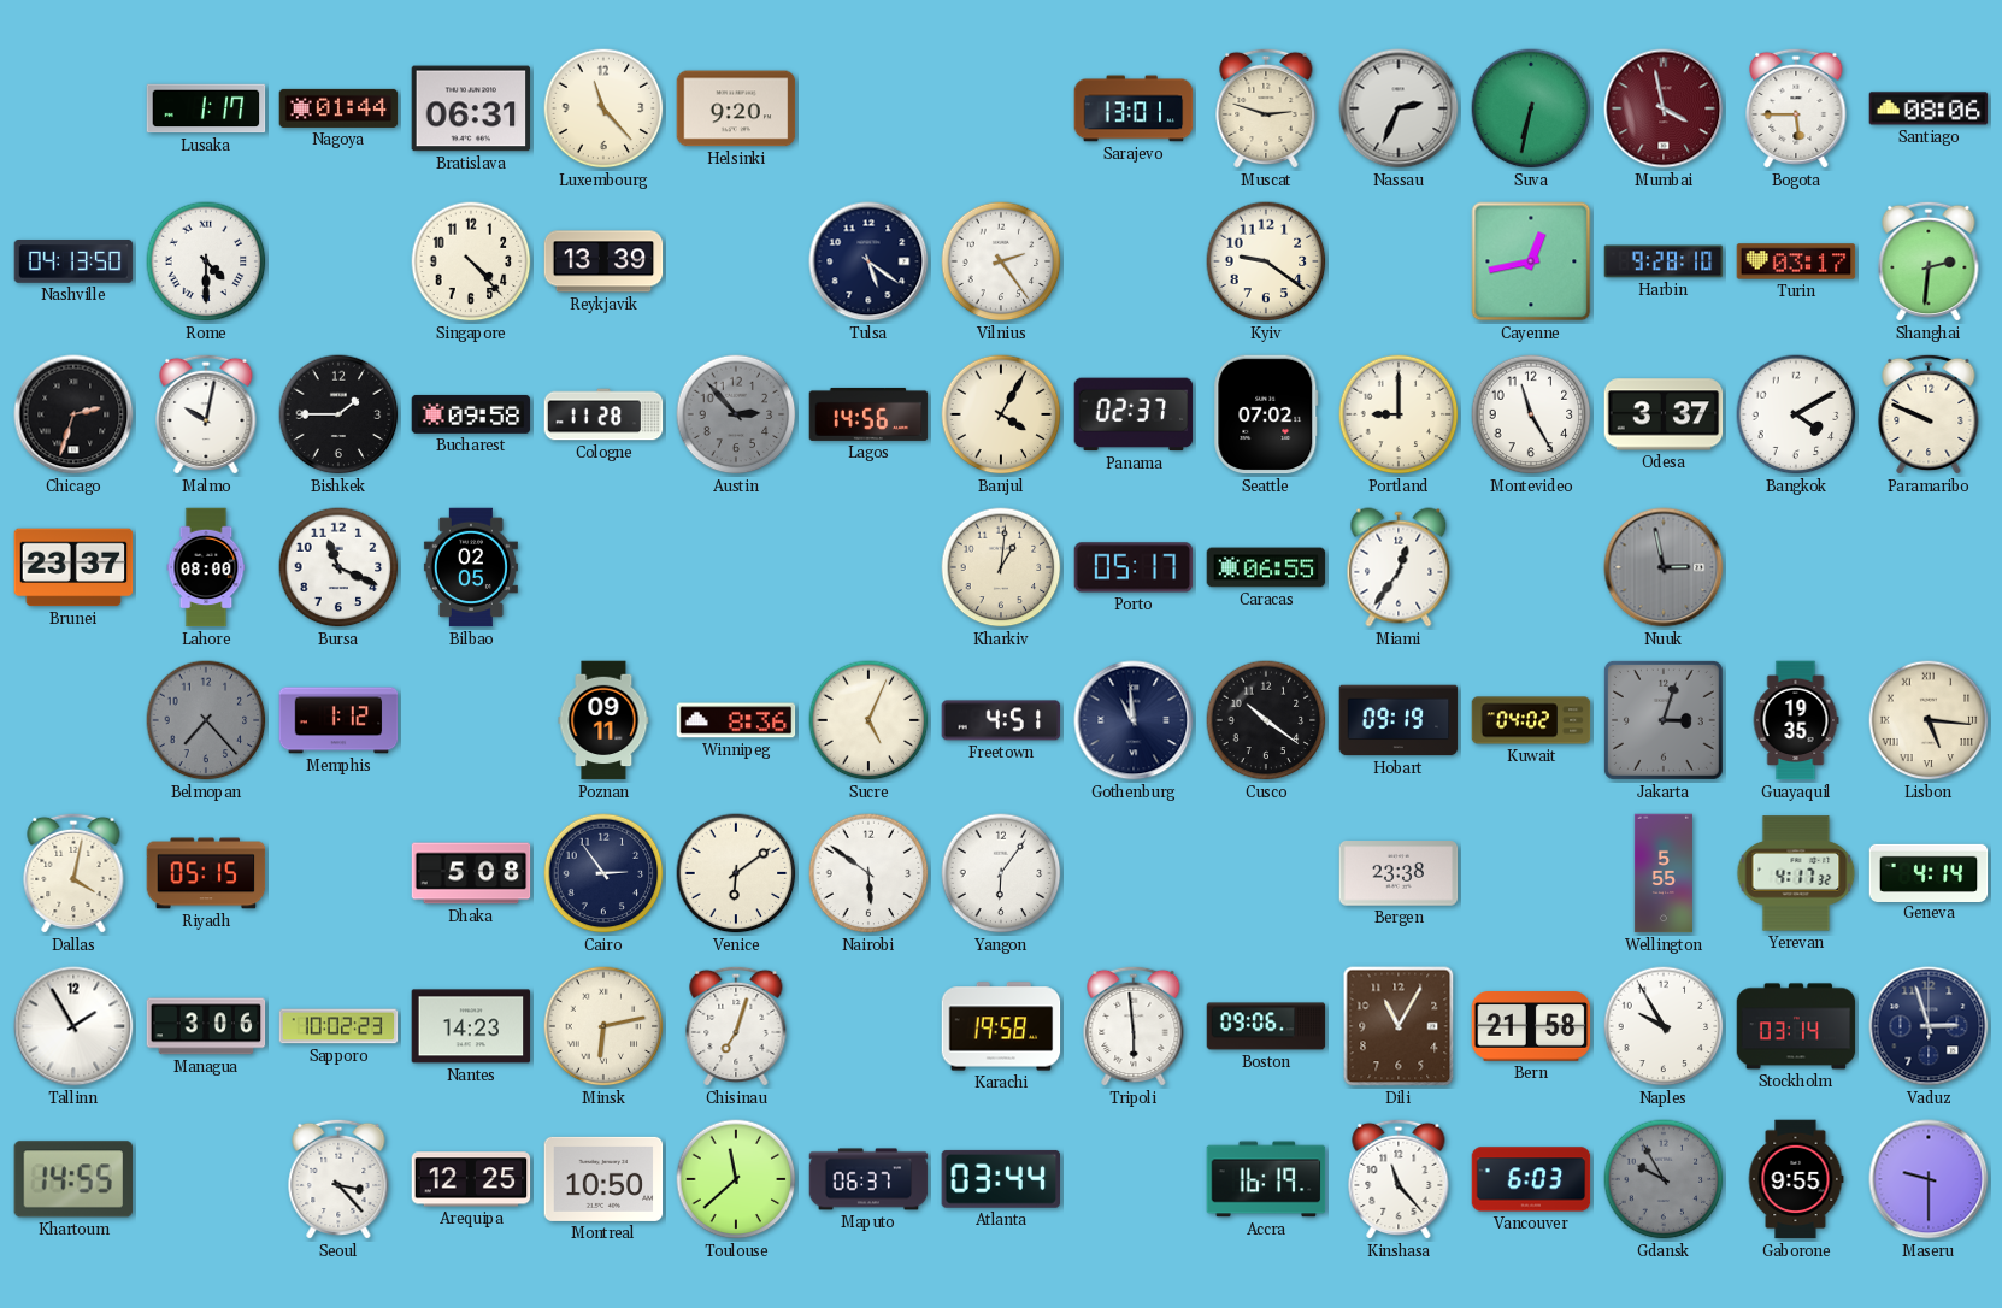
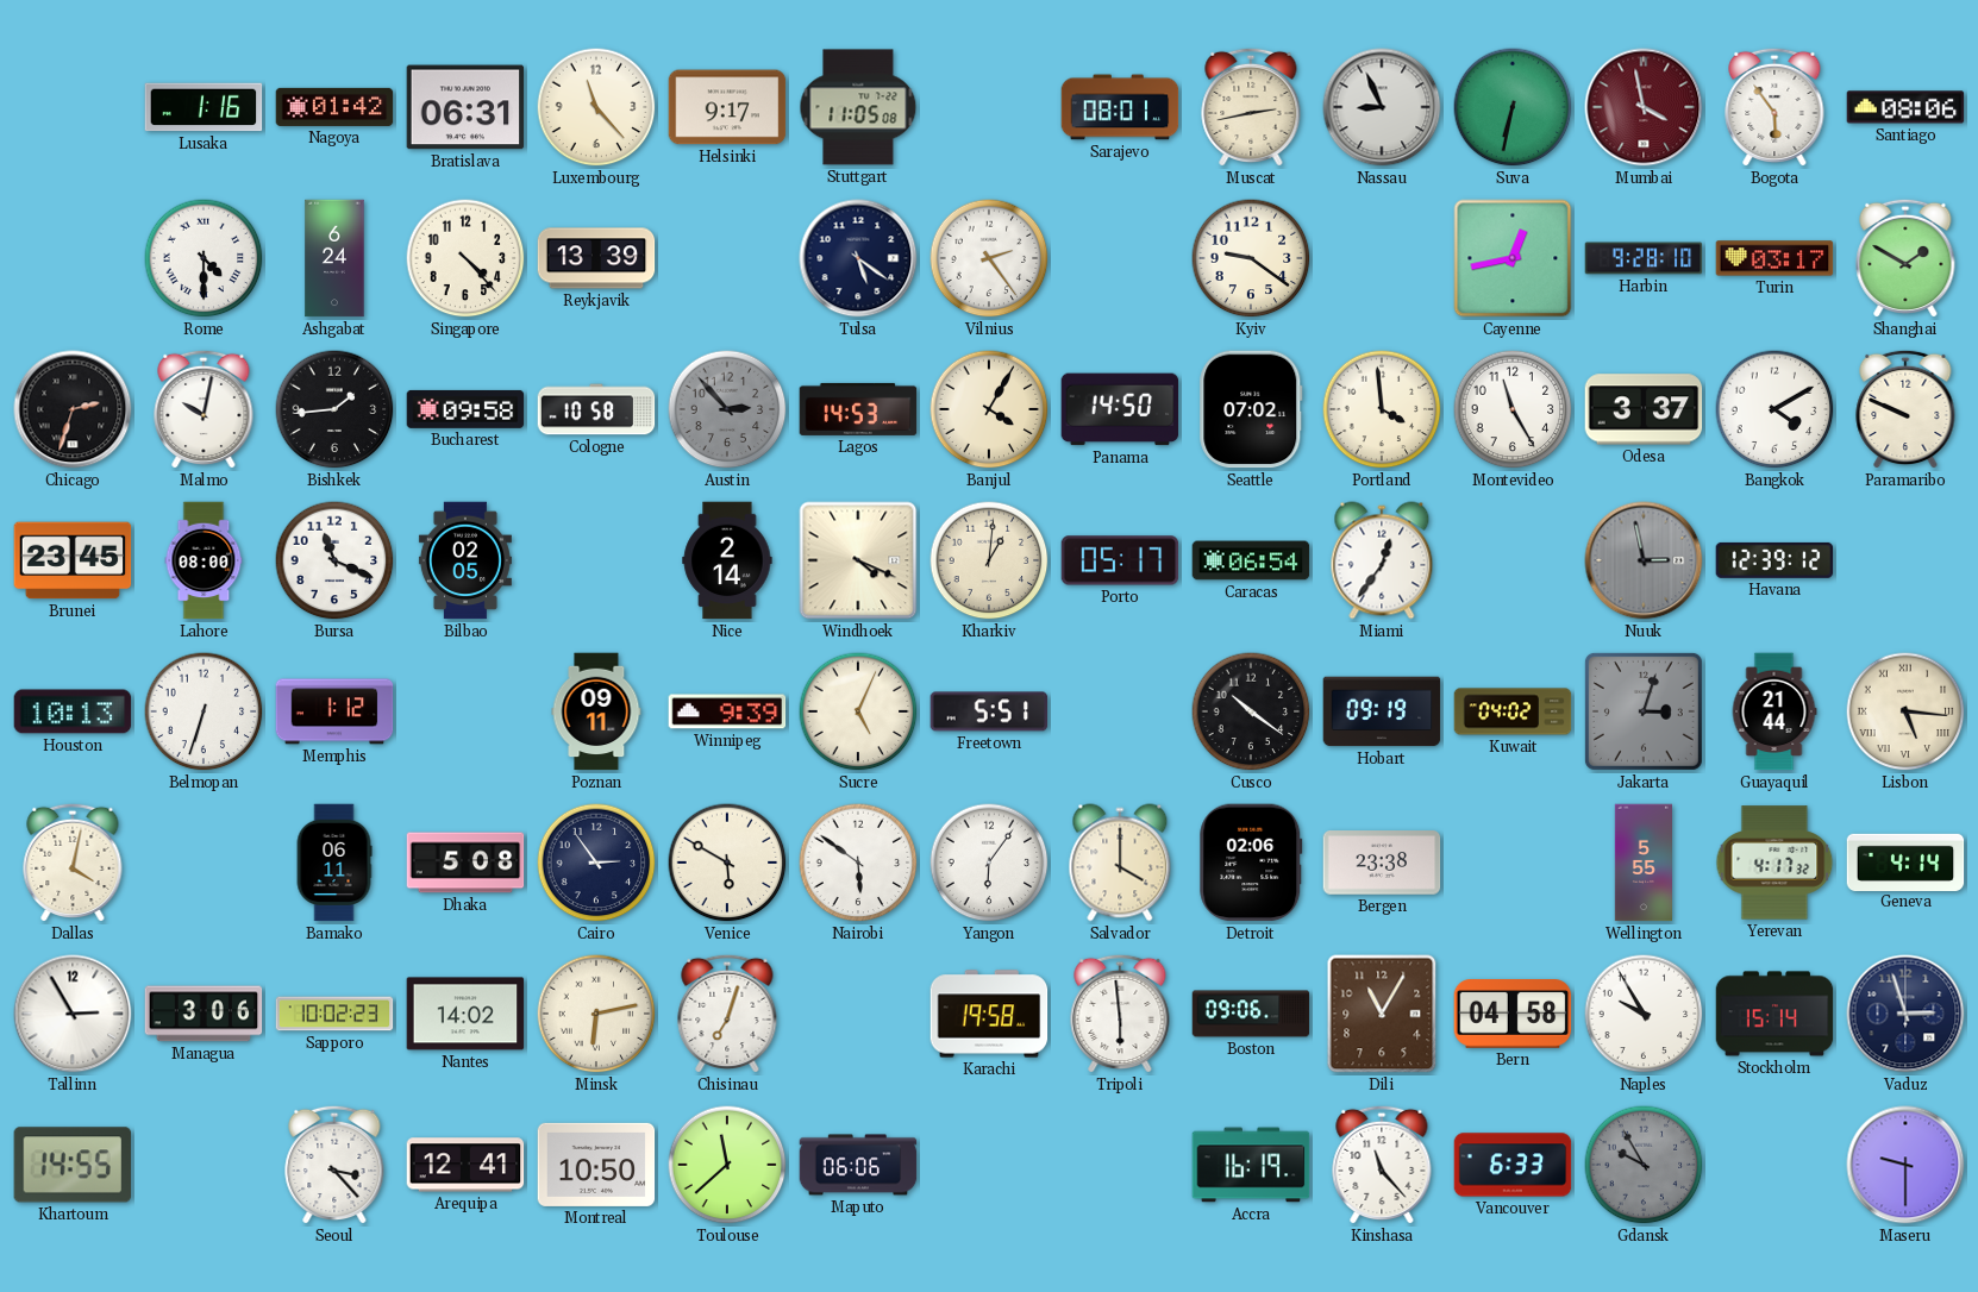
Lusaka: 1:17 -> 1:16
Nagoya: 01:44 -> 01:42
Helsinki: 9:20 -> 9:17
Stuttgart: none -> 11:05
Sarajevo: 13:01 -> 08:01
Muscat: 2:48 -> 2:43
Nassau: 2:34 -> 8:56
Bogota: 5:45 -> 5:54
Nashville: 04:13 -> none
Ashgabat: none -> 6:24
Shanghai: 2:31 -> 1:50
Bishkek: 1:45 -> 1:44
Cologne: 11:28 -> 10:58
Lagos: 14:56 -> 14:53
Panama: 02:37 -> 14:50
Portland: 9:00 -> 3:59
Brunei: 23:37 -> 23:45
Nice: none -> 2:14
Windhoek: none -> 4:19
Caracas: 06:55 -> 06:54
Havana: none -> 12:39
Houston: none -> 10:13
Belmopan: 7:23 -> 6:33
Belmopan dial: grey -> white
Winnipeg: 8:36 -> 9:39
Freetown: 4:51 -> 5:51
Gothenburg: 10:59 -> none
Guayaquil: 19:35 -> 21:44
Riyadh: 05:15 -> none
Bamako: none -> 06:11
Venice: 6:09 -> 5:50
Salvador: none -> 4:00
Detroit: none -> 02:06
Tallinn: 1:55 -> 2:55
Nantes: 14:23 -> 14:02
Bern: 21:58 -> 04:58
Stockholm: 03:14 -> 15:14
Arequipa: 12:25 -> 12:41
Maputo: 06:37 -> 06:06
Atlanta: 03:44 -> none
Vancouver: 6:03 -> 6:33
Gaborone: 9:55 -> none
